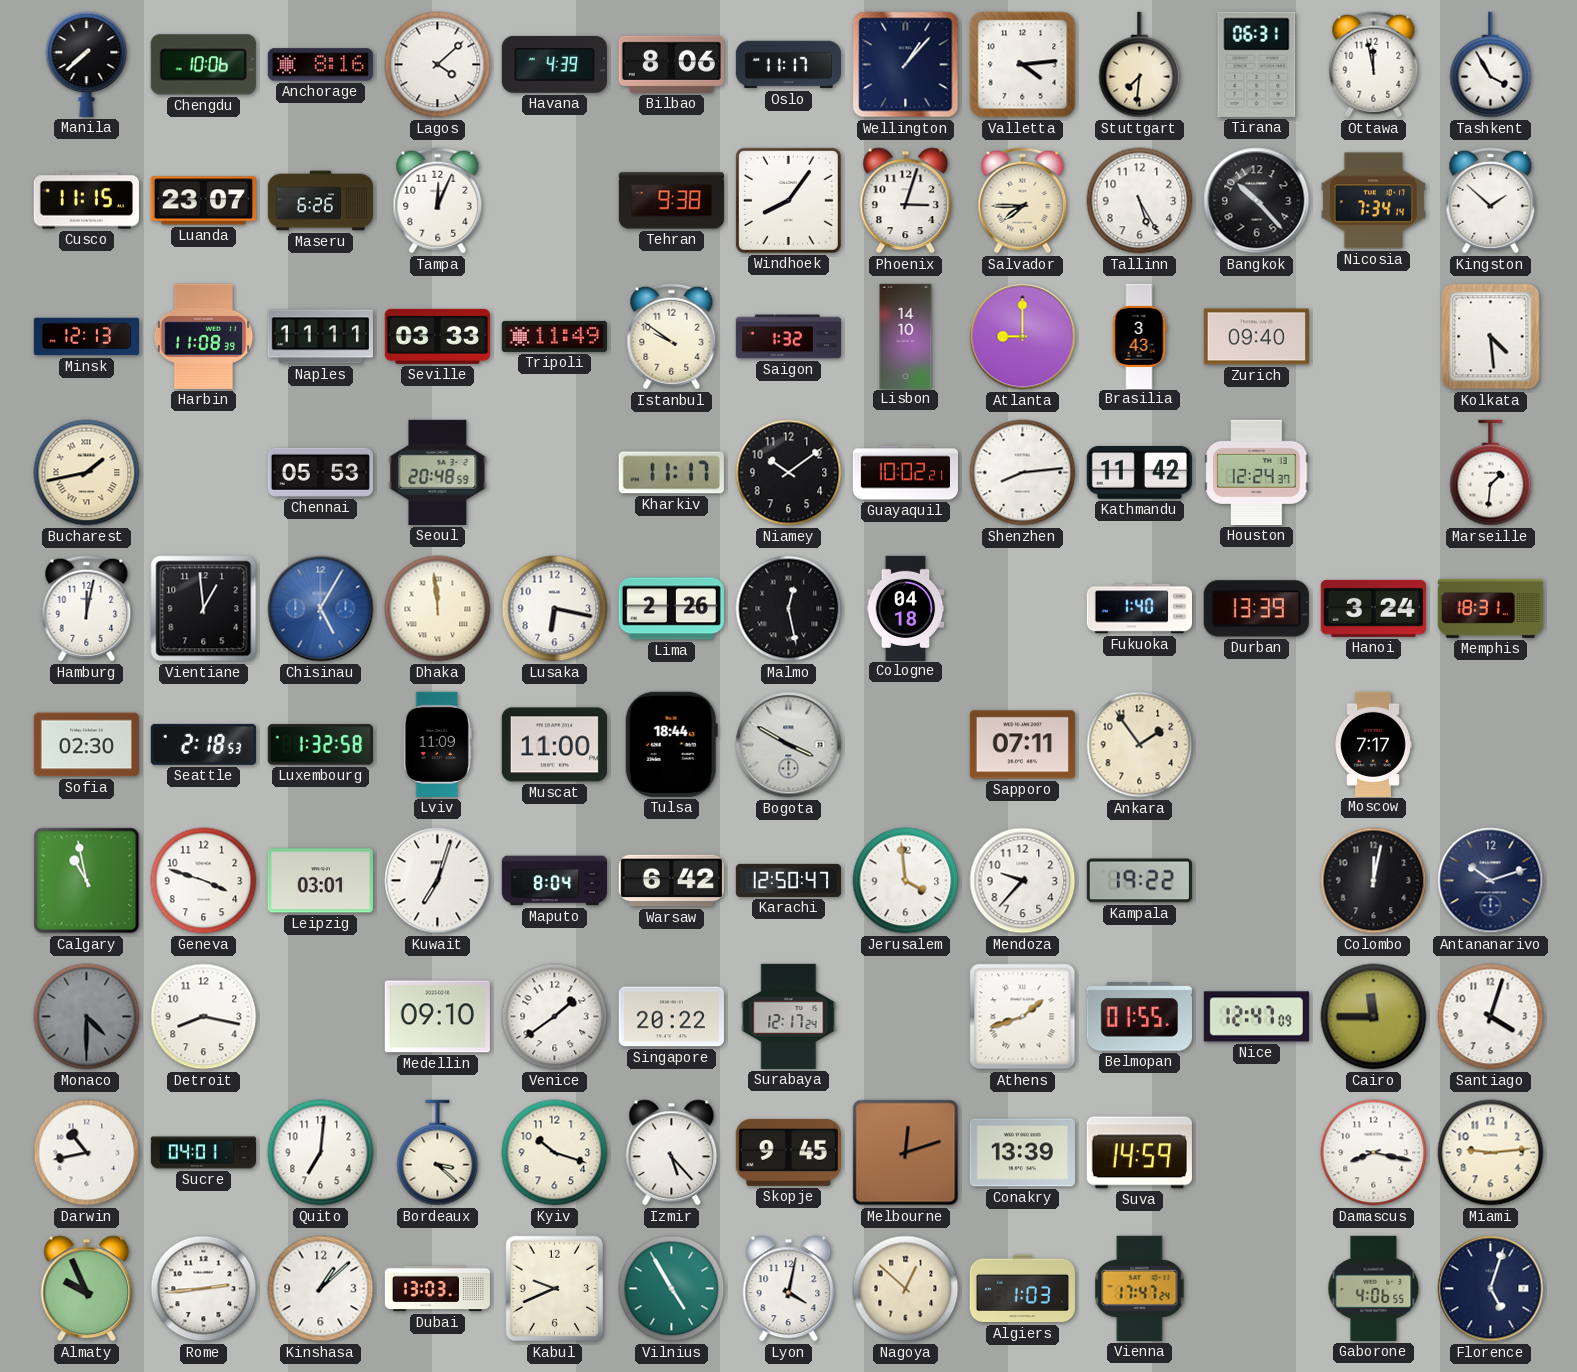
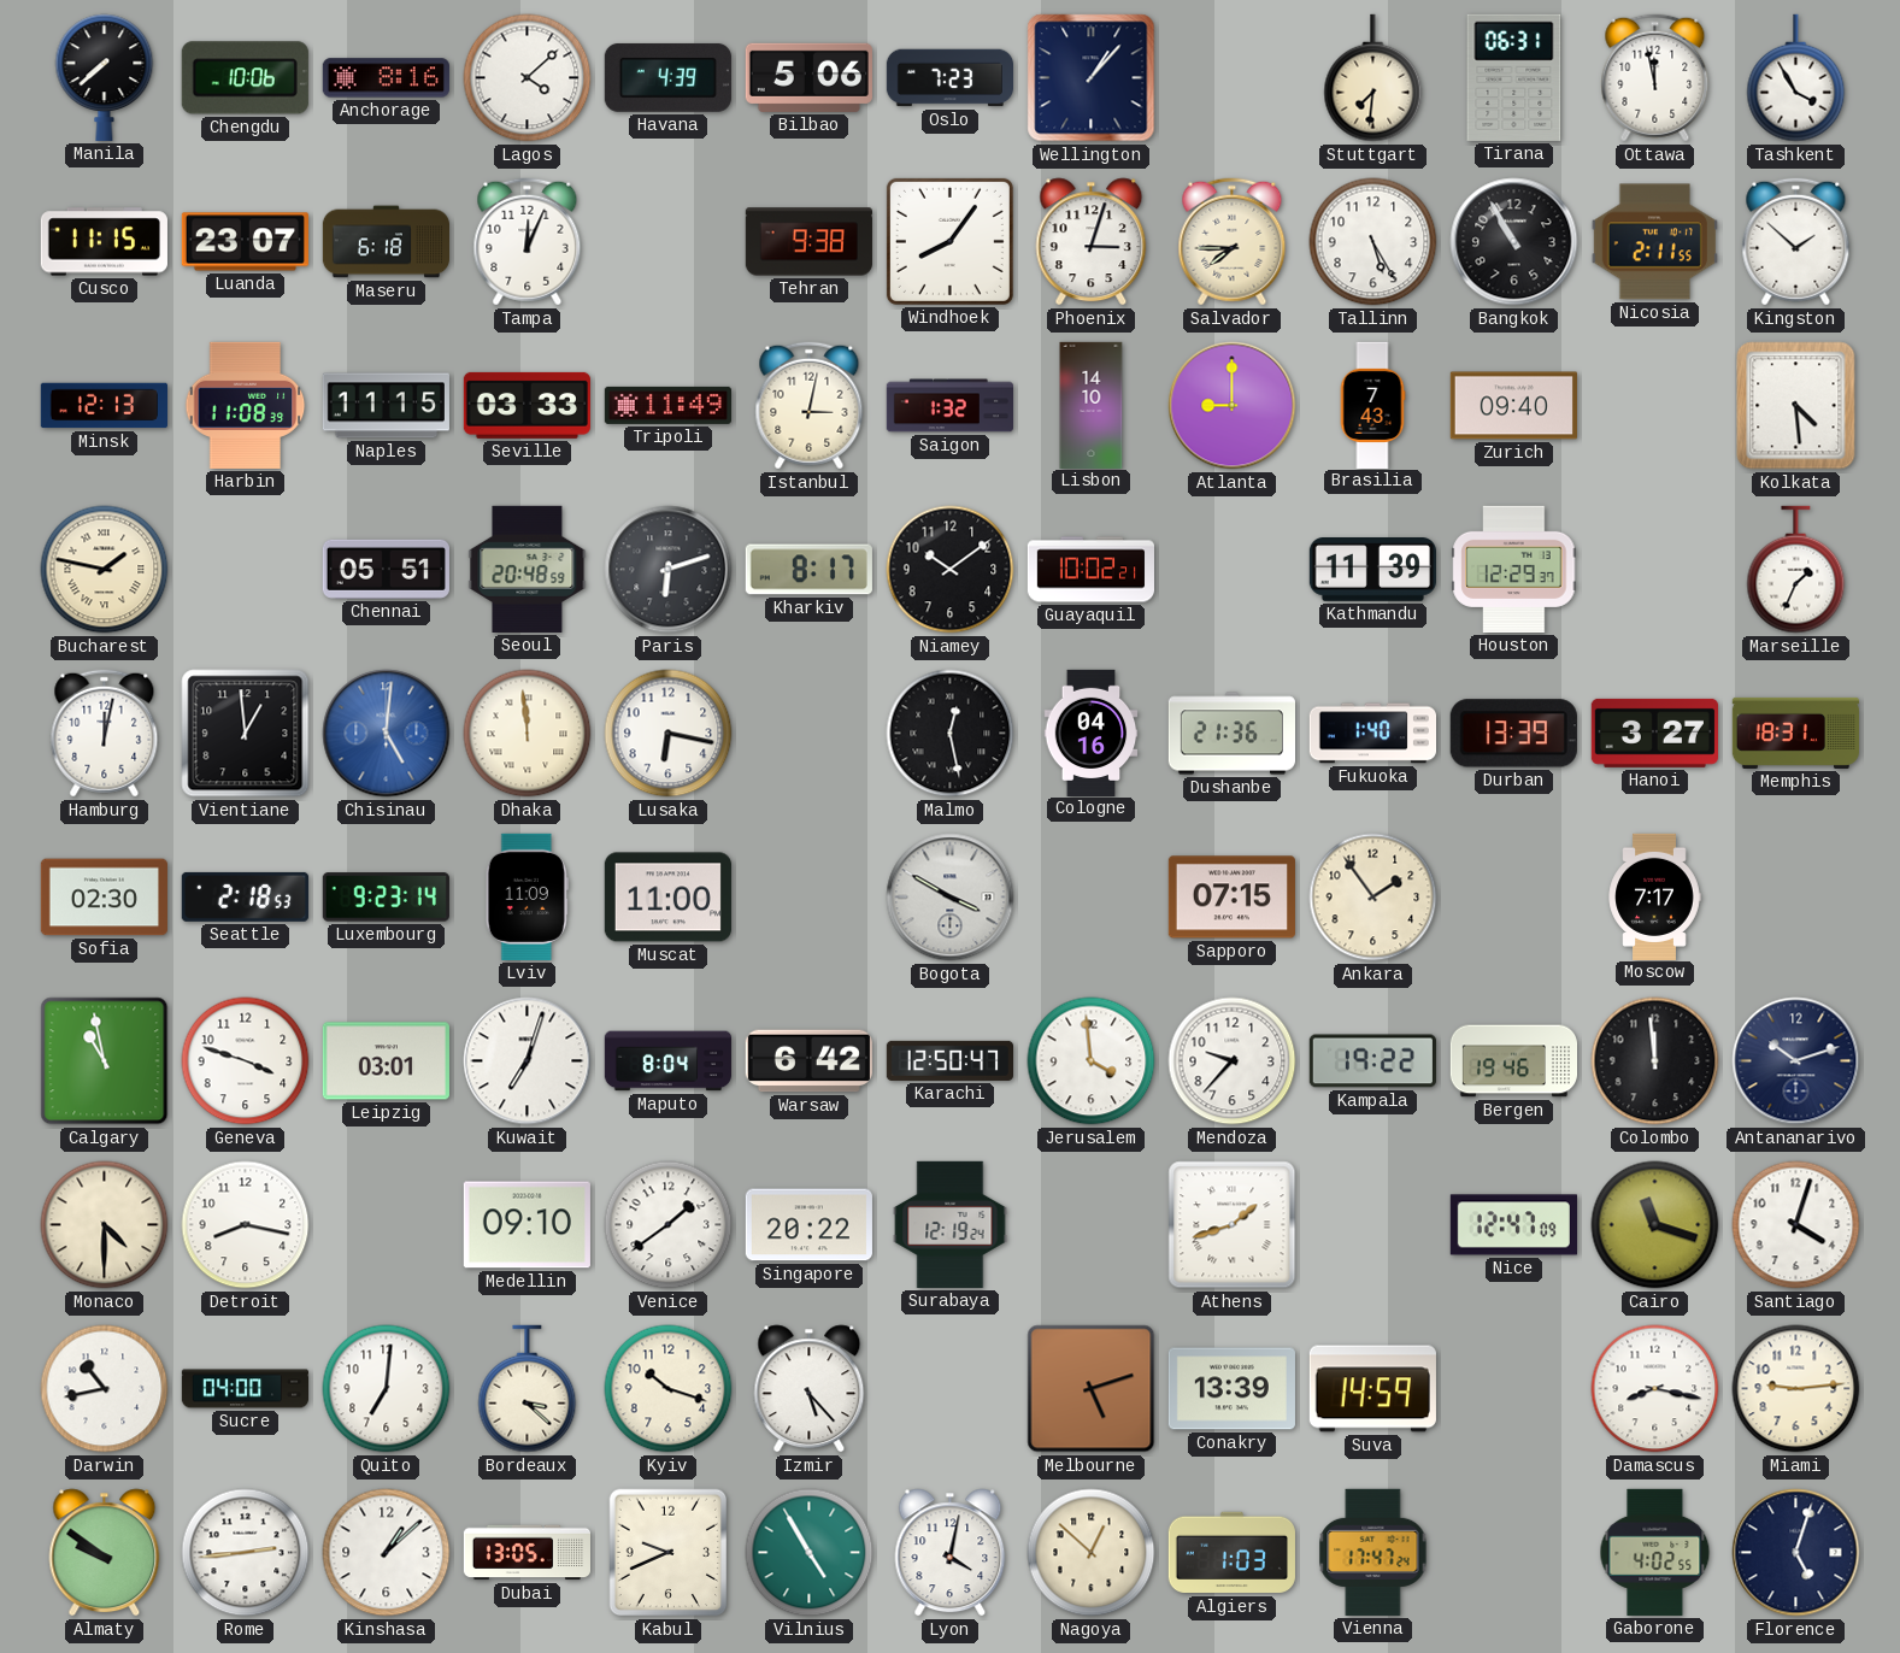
Bilbao: 8:06 -> 5:06
Oslo: 11:17 -> 7:23
Valletta: 4:14 -> none
Maseru: 6:26 -> 6:18
Bangkok: 10:23 -> 10:55
Nicosia: 7:34 -> 2:11
Naples: 11:11 -> 11:15
Istanbul: 9:51 -> 3:02
Brasilia: 3:43 -> 7:43
Bucharest: 1:43 -> 1:47
Chennai: 05:53 -> 05:51
Paris: none -> 6:12
Kharkiv: 11:17 -> 8:17
Shenzhen: 8:14 -> none
Kathmandu: 11:42 -> 11:39
Houston: 12:24 -> 12:29
Marseille: 1:31 -> 1:34
Chisinau: 5:05 -> 5:01
Lima: 2:26 -> none
Cologne: 04:18 -> 04:16
Dushanbe: none -> 21:36
Hanoi: 3:24 -> 3:27
Luxembourg: 1:32 -> 9:23
Tulsa: 18:44 -> none
Sapporo: 07:11 -> 07:15
Bergen: none -> 19:46
Colombo: 12:02 -> 11:59
Monaco dial: grey -> cream
Surabaya: 12:17 -> 12:19
Belmopan: 01:55 -> none
Cairo: 11:45 -> 11:18
Sucre: 04:01 -> 04:00
Skopje: 9:45 -> none
Melbourne: 12:12 -> 5:12
Almaty: 9:56 -> 9:51
Dubai: 13:03 -> 13:05
Gaborone: 4:06 -> 4:02
